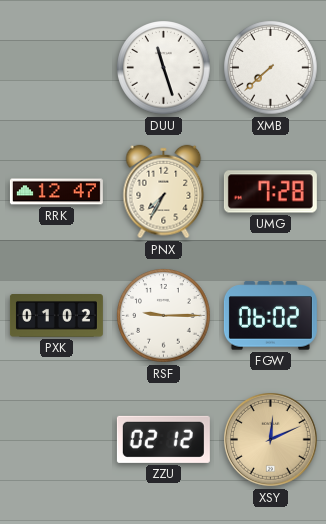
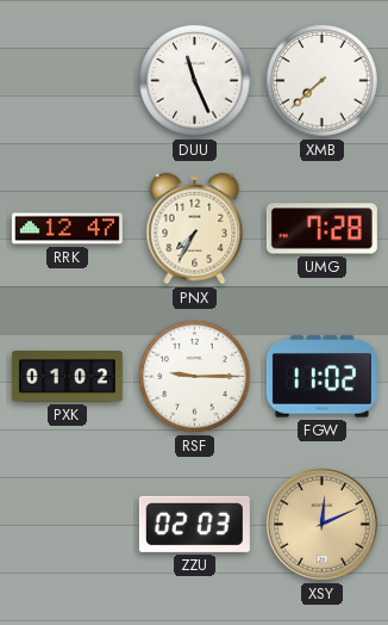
DUU: 11:27 -> 11:26
FGW: 06:02 -> 11:02
ZZU: 02:12 -> 02:03
